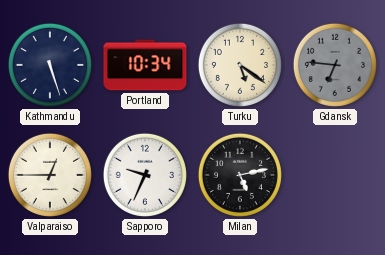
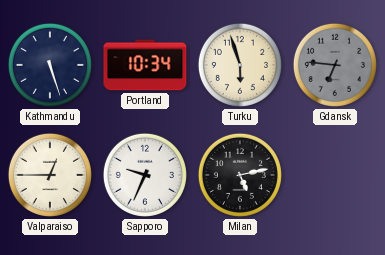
Turku: 5:21 -> 5:57
